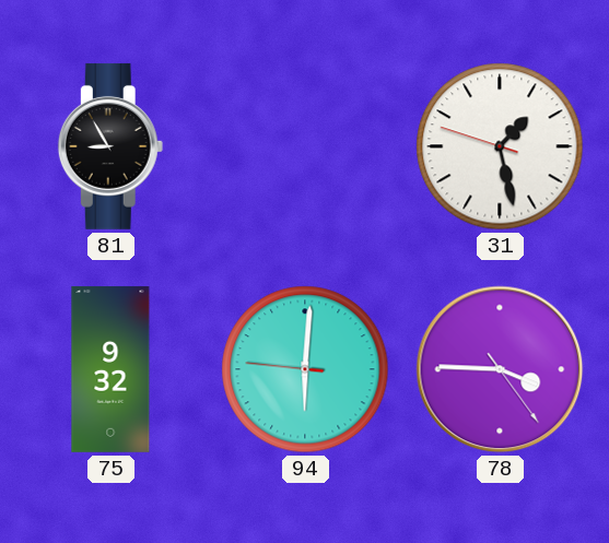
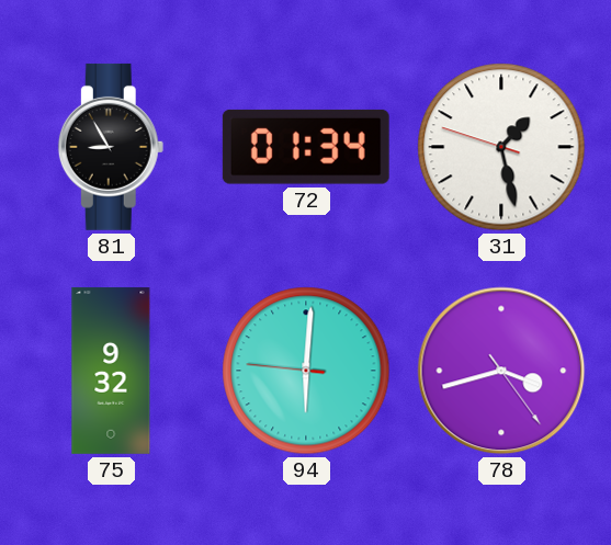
72: none -> 01:34
78: 3:45 -> 3:42
